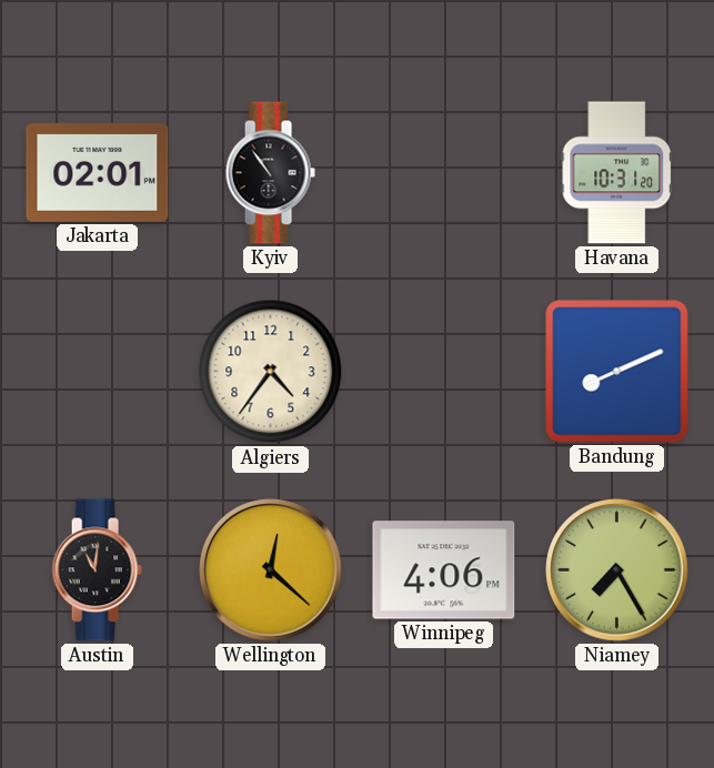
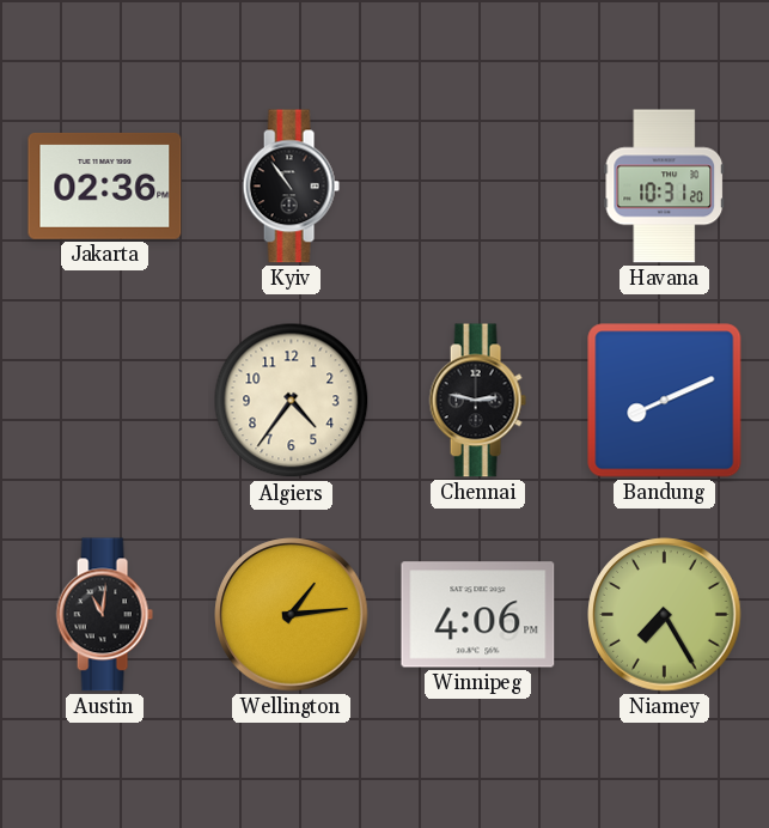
Jakarta: 02:01 -> 02:36
Chennai: none -> 2:47
Wellington: 12:22 -> 1:14
